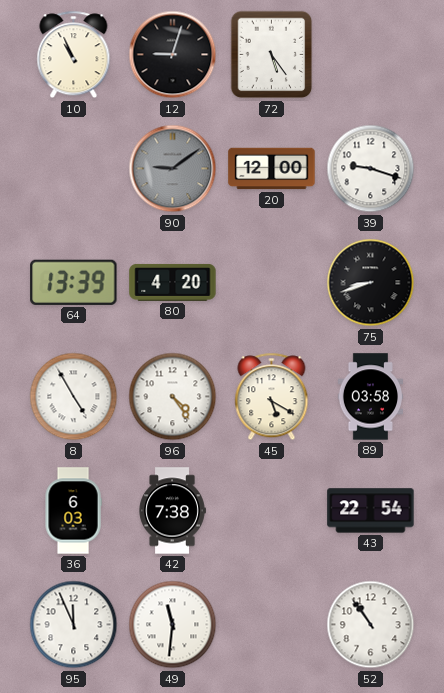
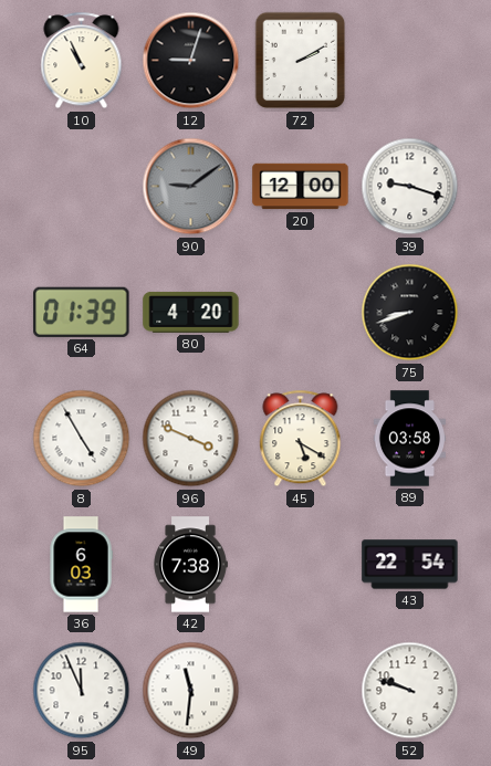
72: 5:24 -> 2:10
64: 13:39 -> 01:39
96: 4:24 -> 3:49
52: 10:54 -> 9:48
